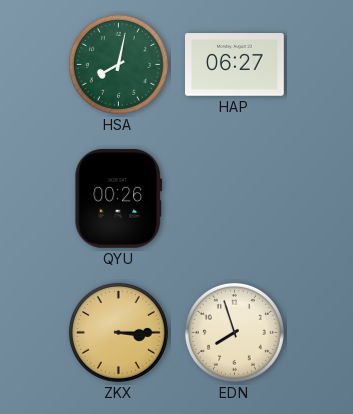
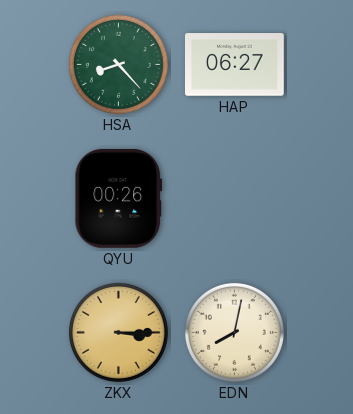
HSA: 8:02 -> 8:23
EDN: 7:57 -> 8:02
